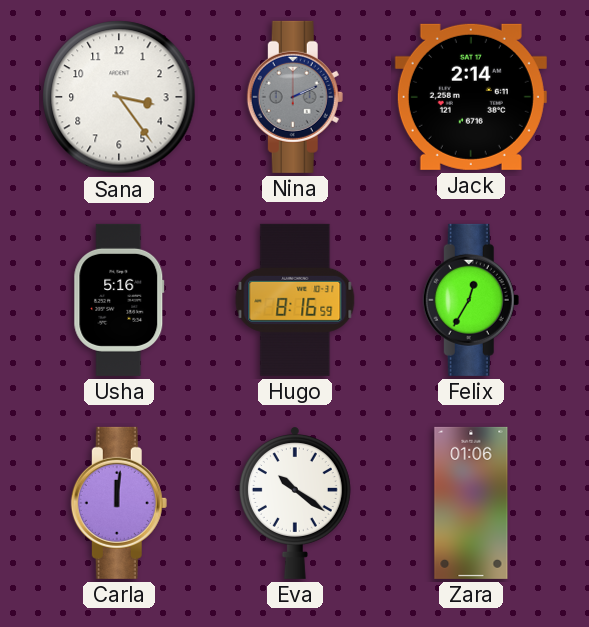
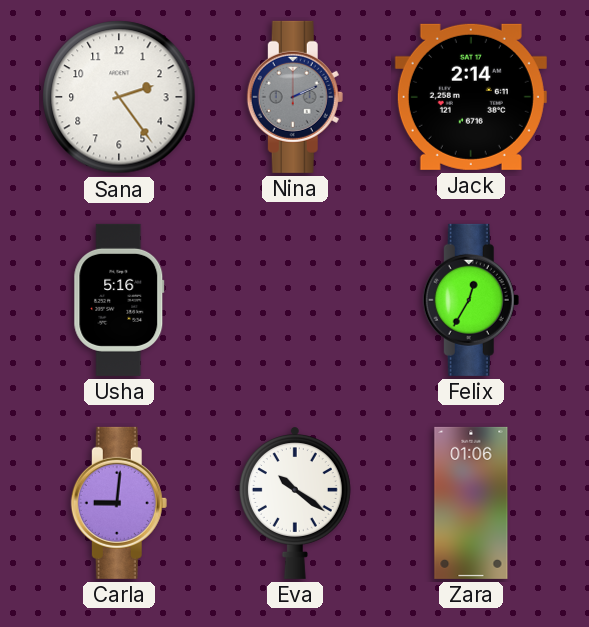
Sana: 3:24 -> 2:24
Hugo: 8:16 -> none
Carla: 12:01 -> 9:01
